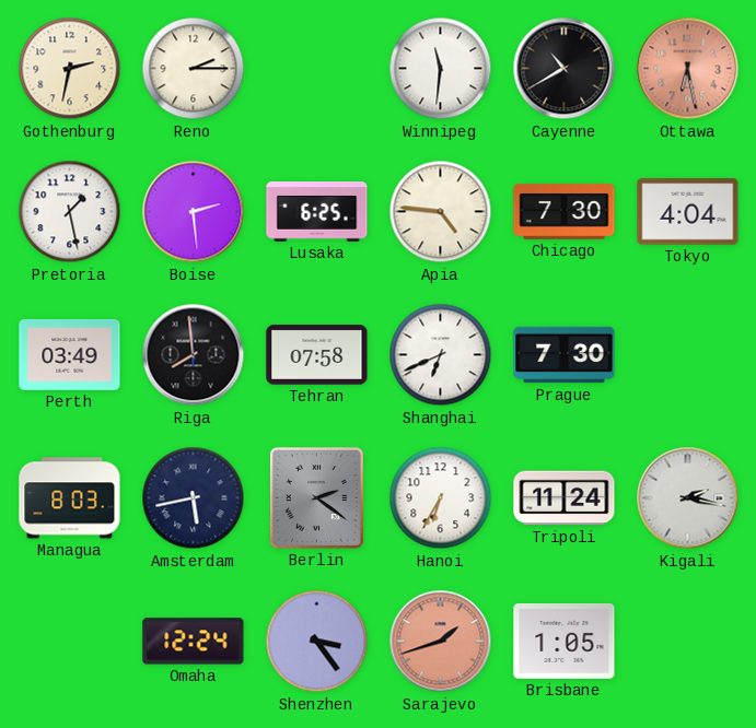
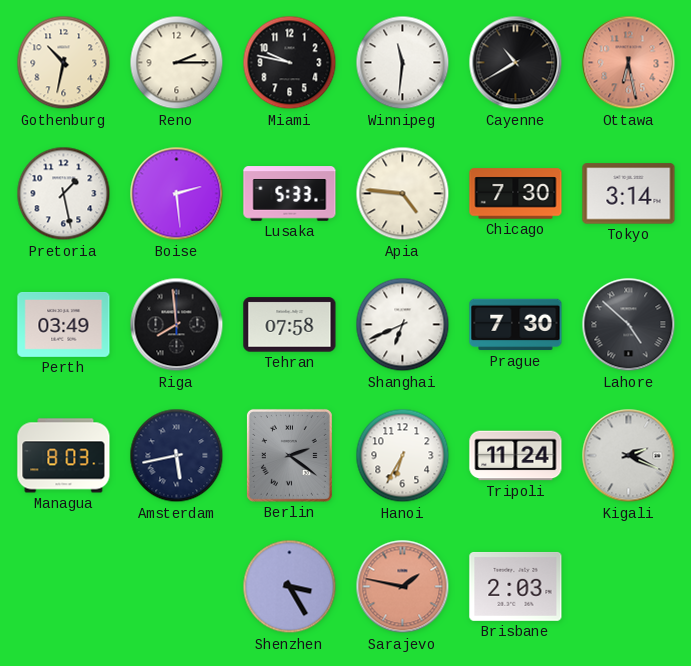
Gothenburg: 2:32 -> 10:32
Miami: none -> 9:47
Lusaka: 6:25 -> 5:33
Tokyo: 4:04 -> 3:14
Lahore: none -> 4:52
Kigali: 2:17 -> 2:19
Omaha: 12:24 -> none
Shenzhen: 3:24 -> 3:25
Sarajevo: 1:42 -> 1:47
Brisbane: 1:05 -> 2:03
